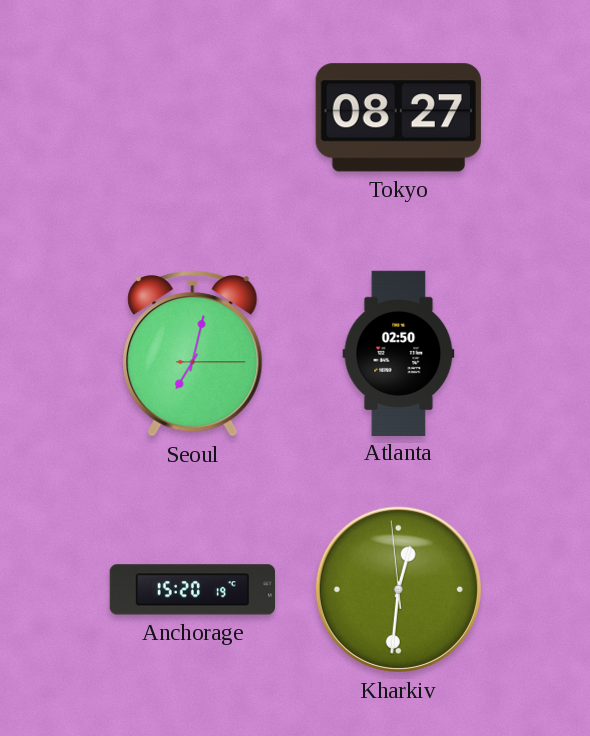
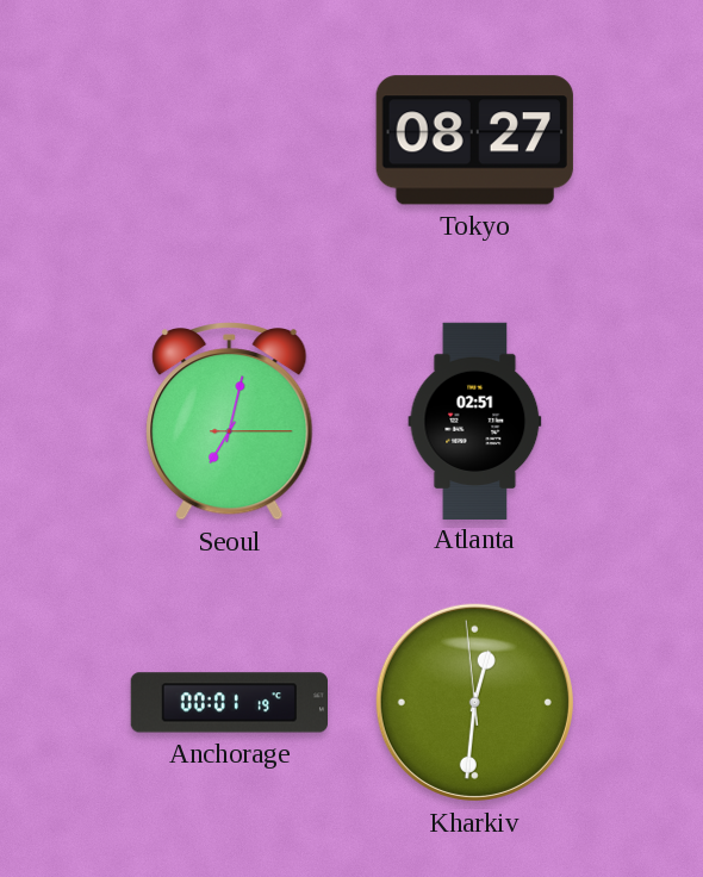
Atlanta: 02:50 -> 02:51
Anchorage: 15:20 -> 00:01
